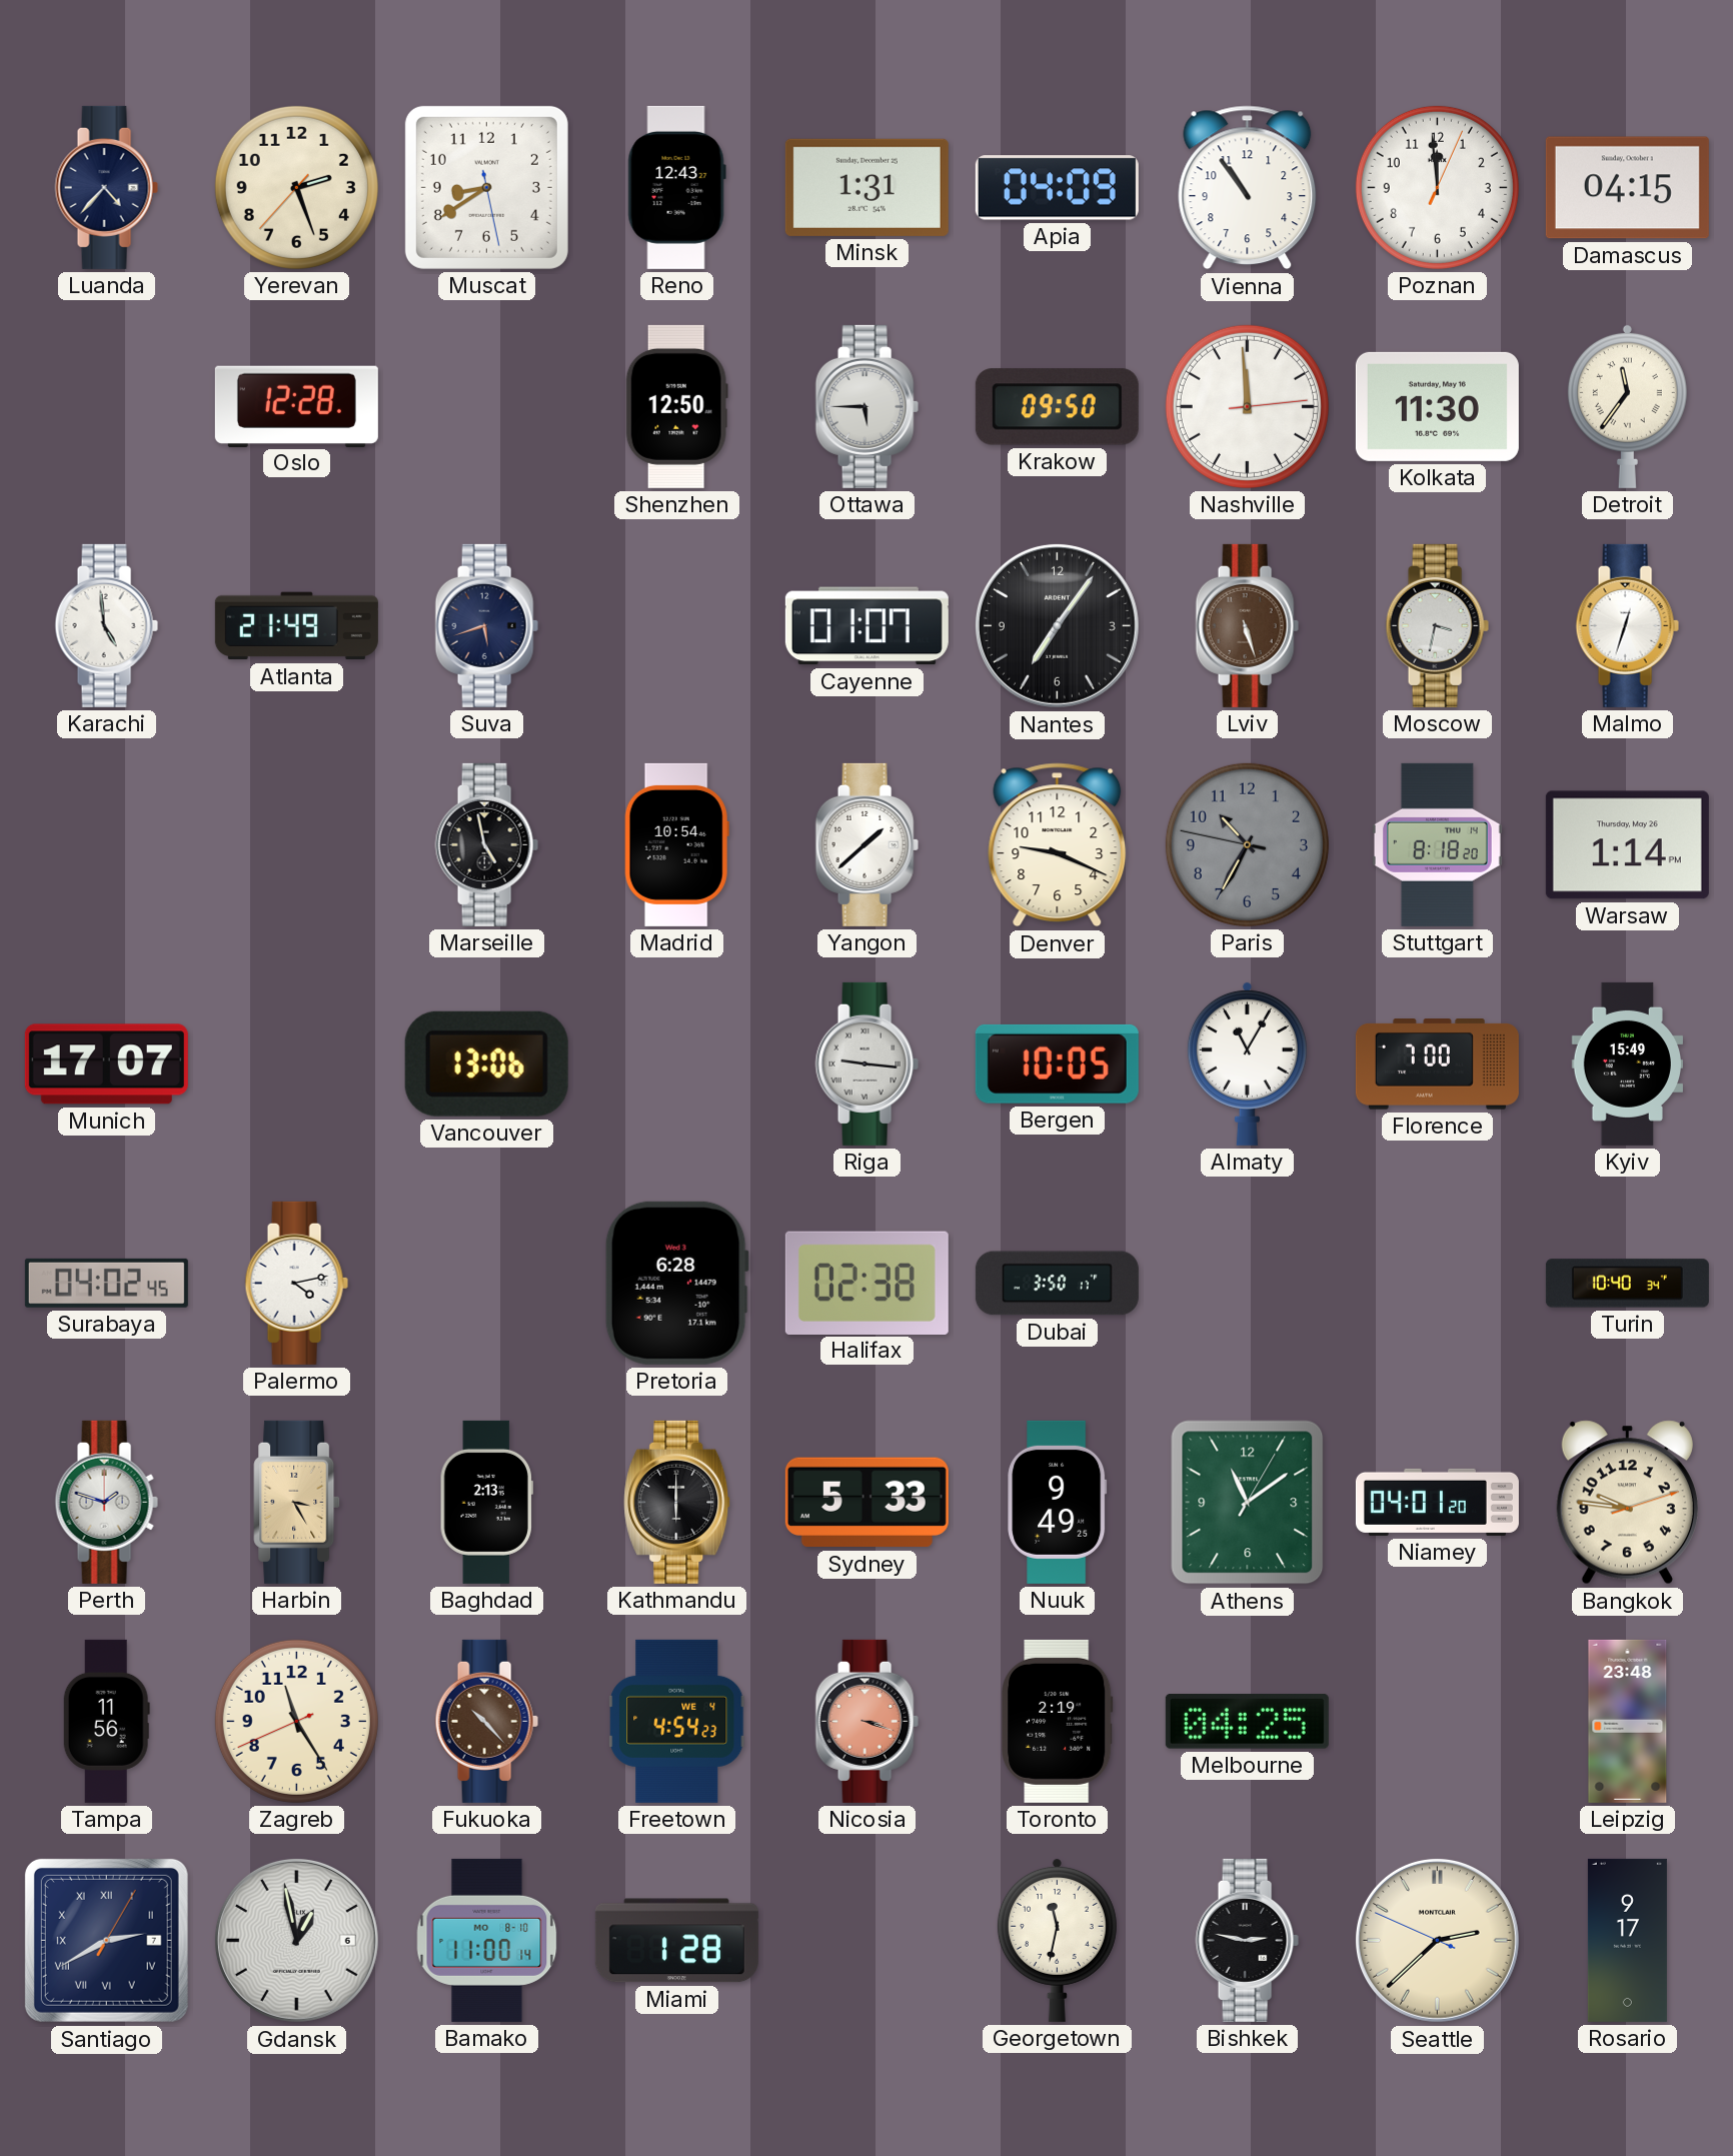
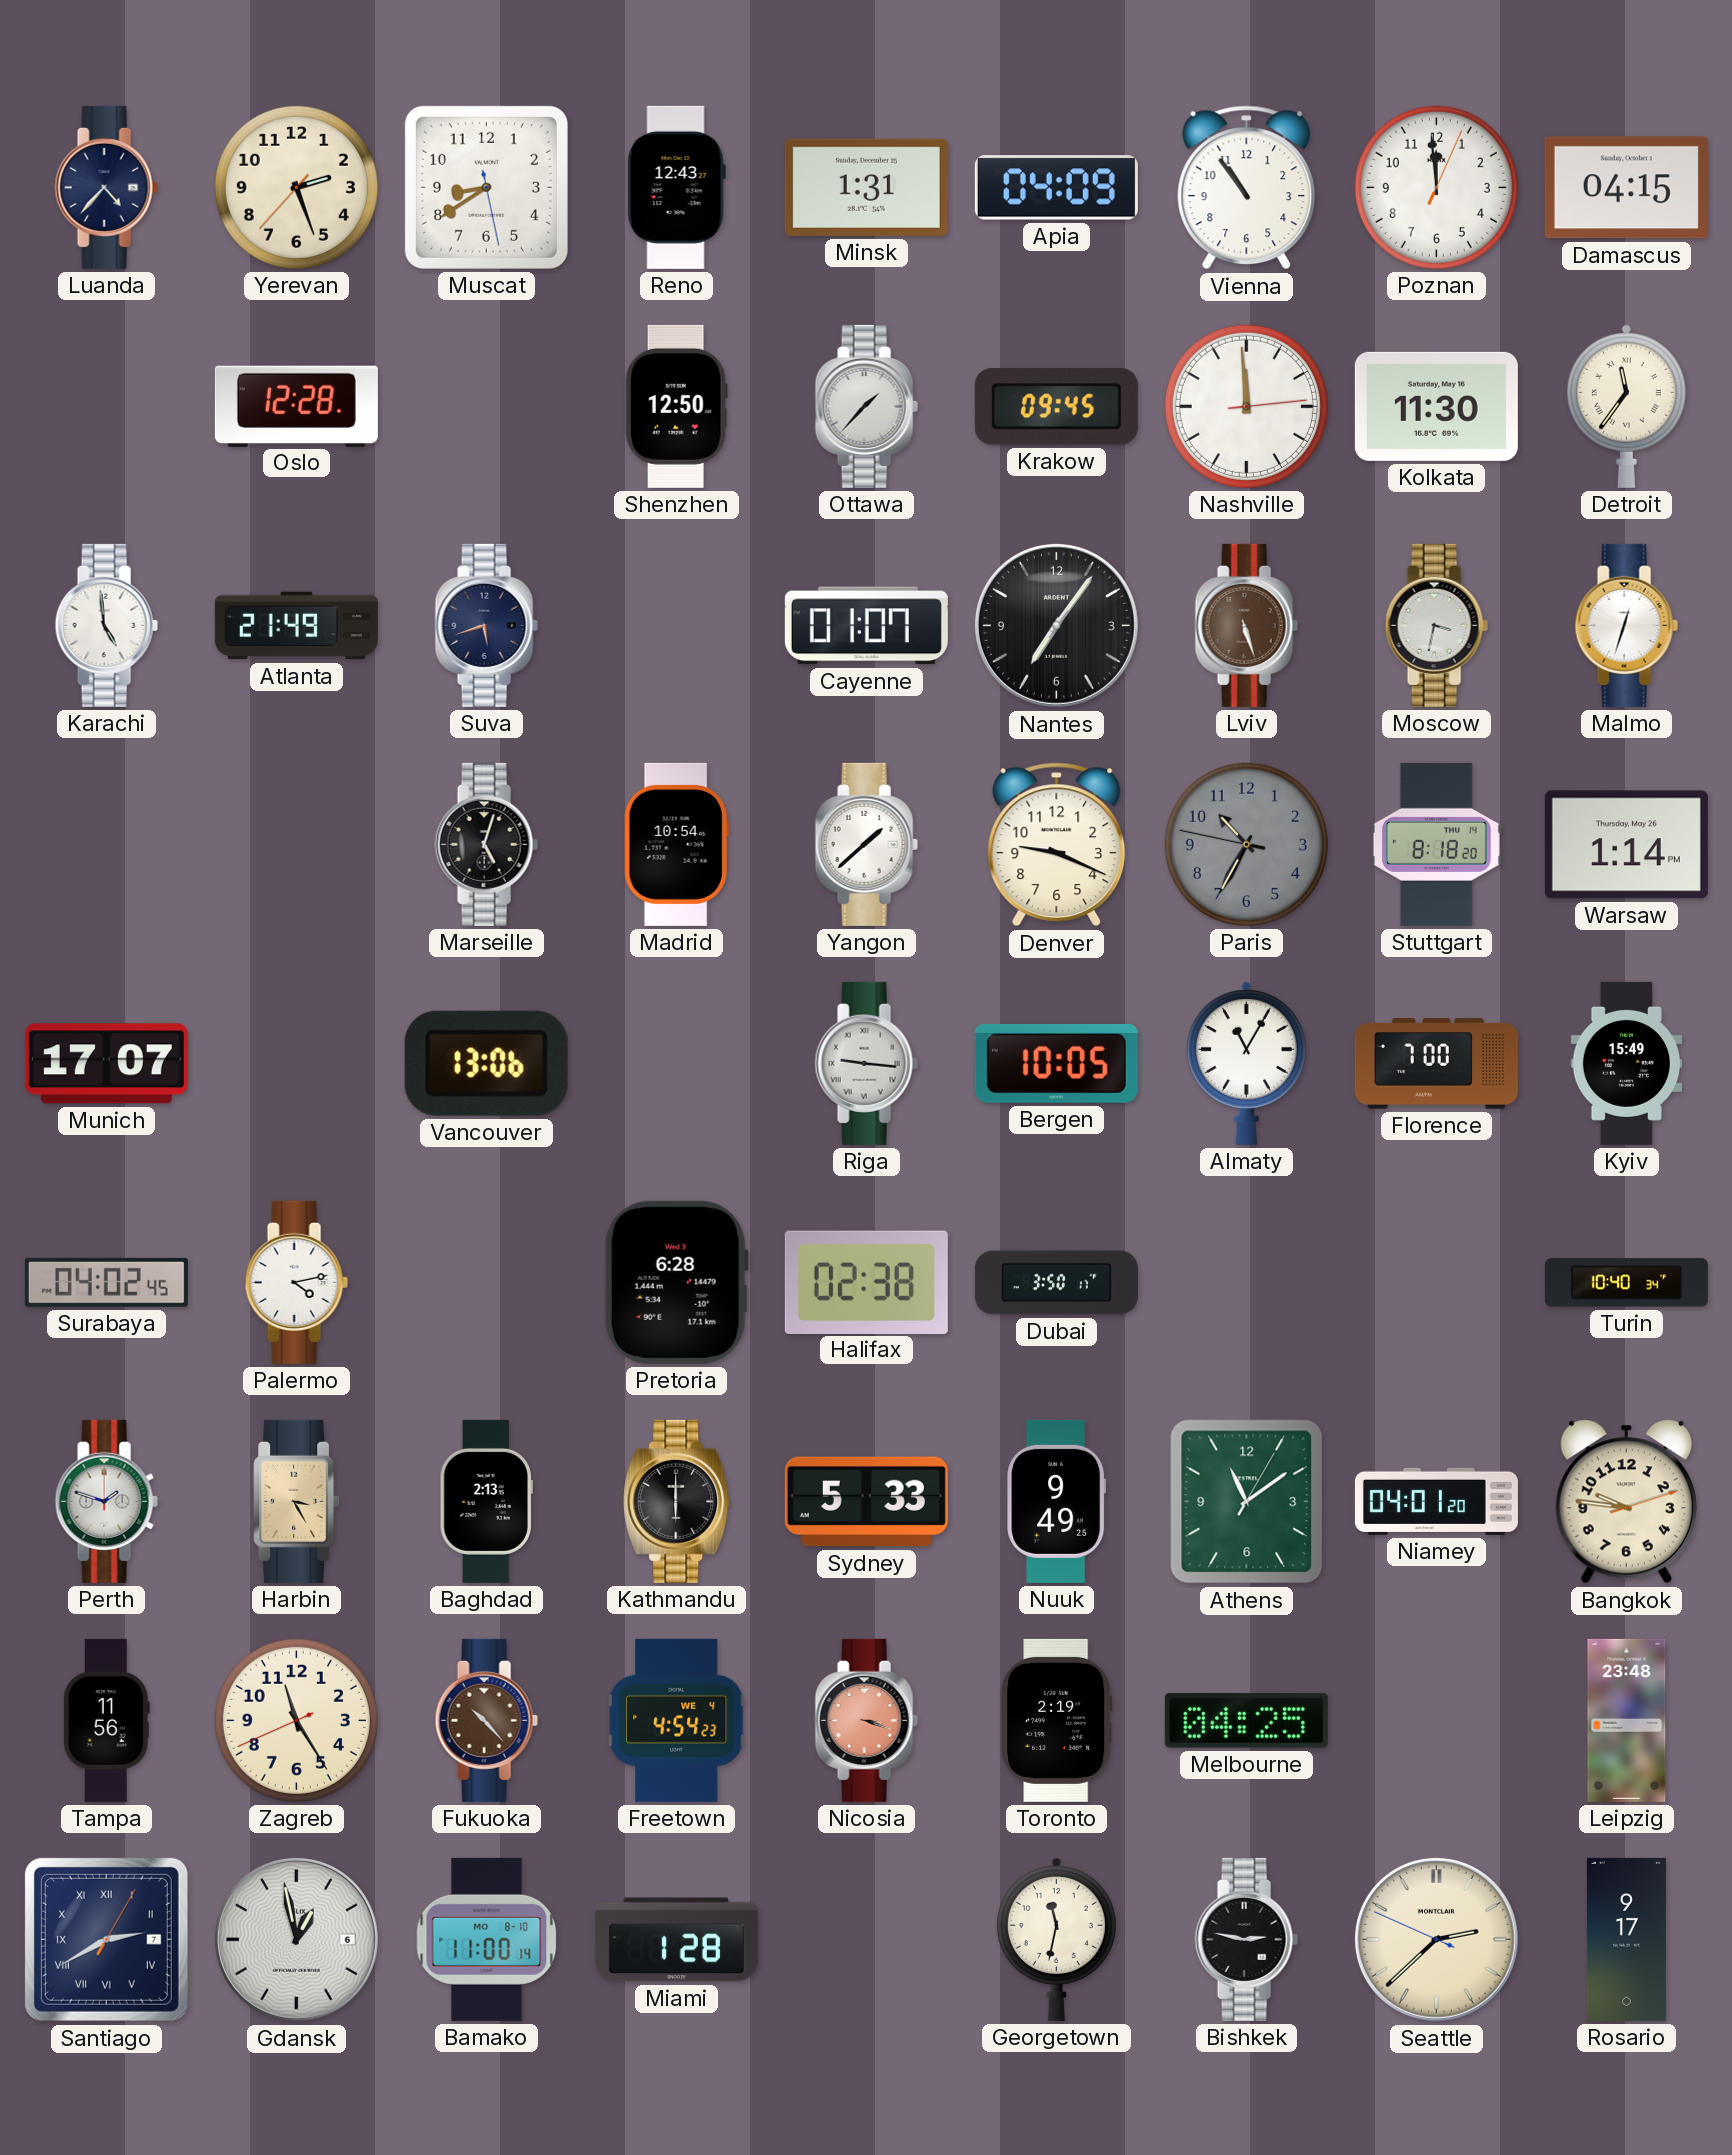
Ottawa: 5:45 -> 1:37
Krakow: 09:50 -> 09:45
Marseille: 4:58 -> 5:03
